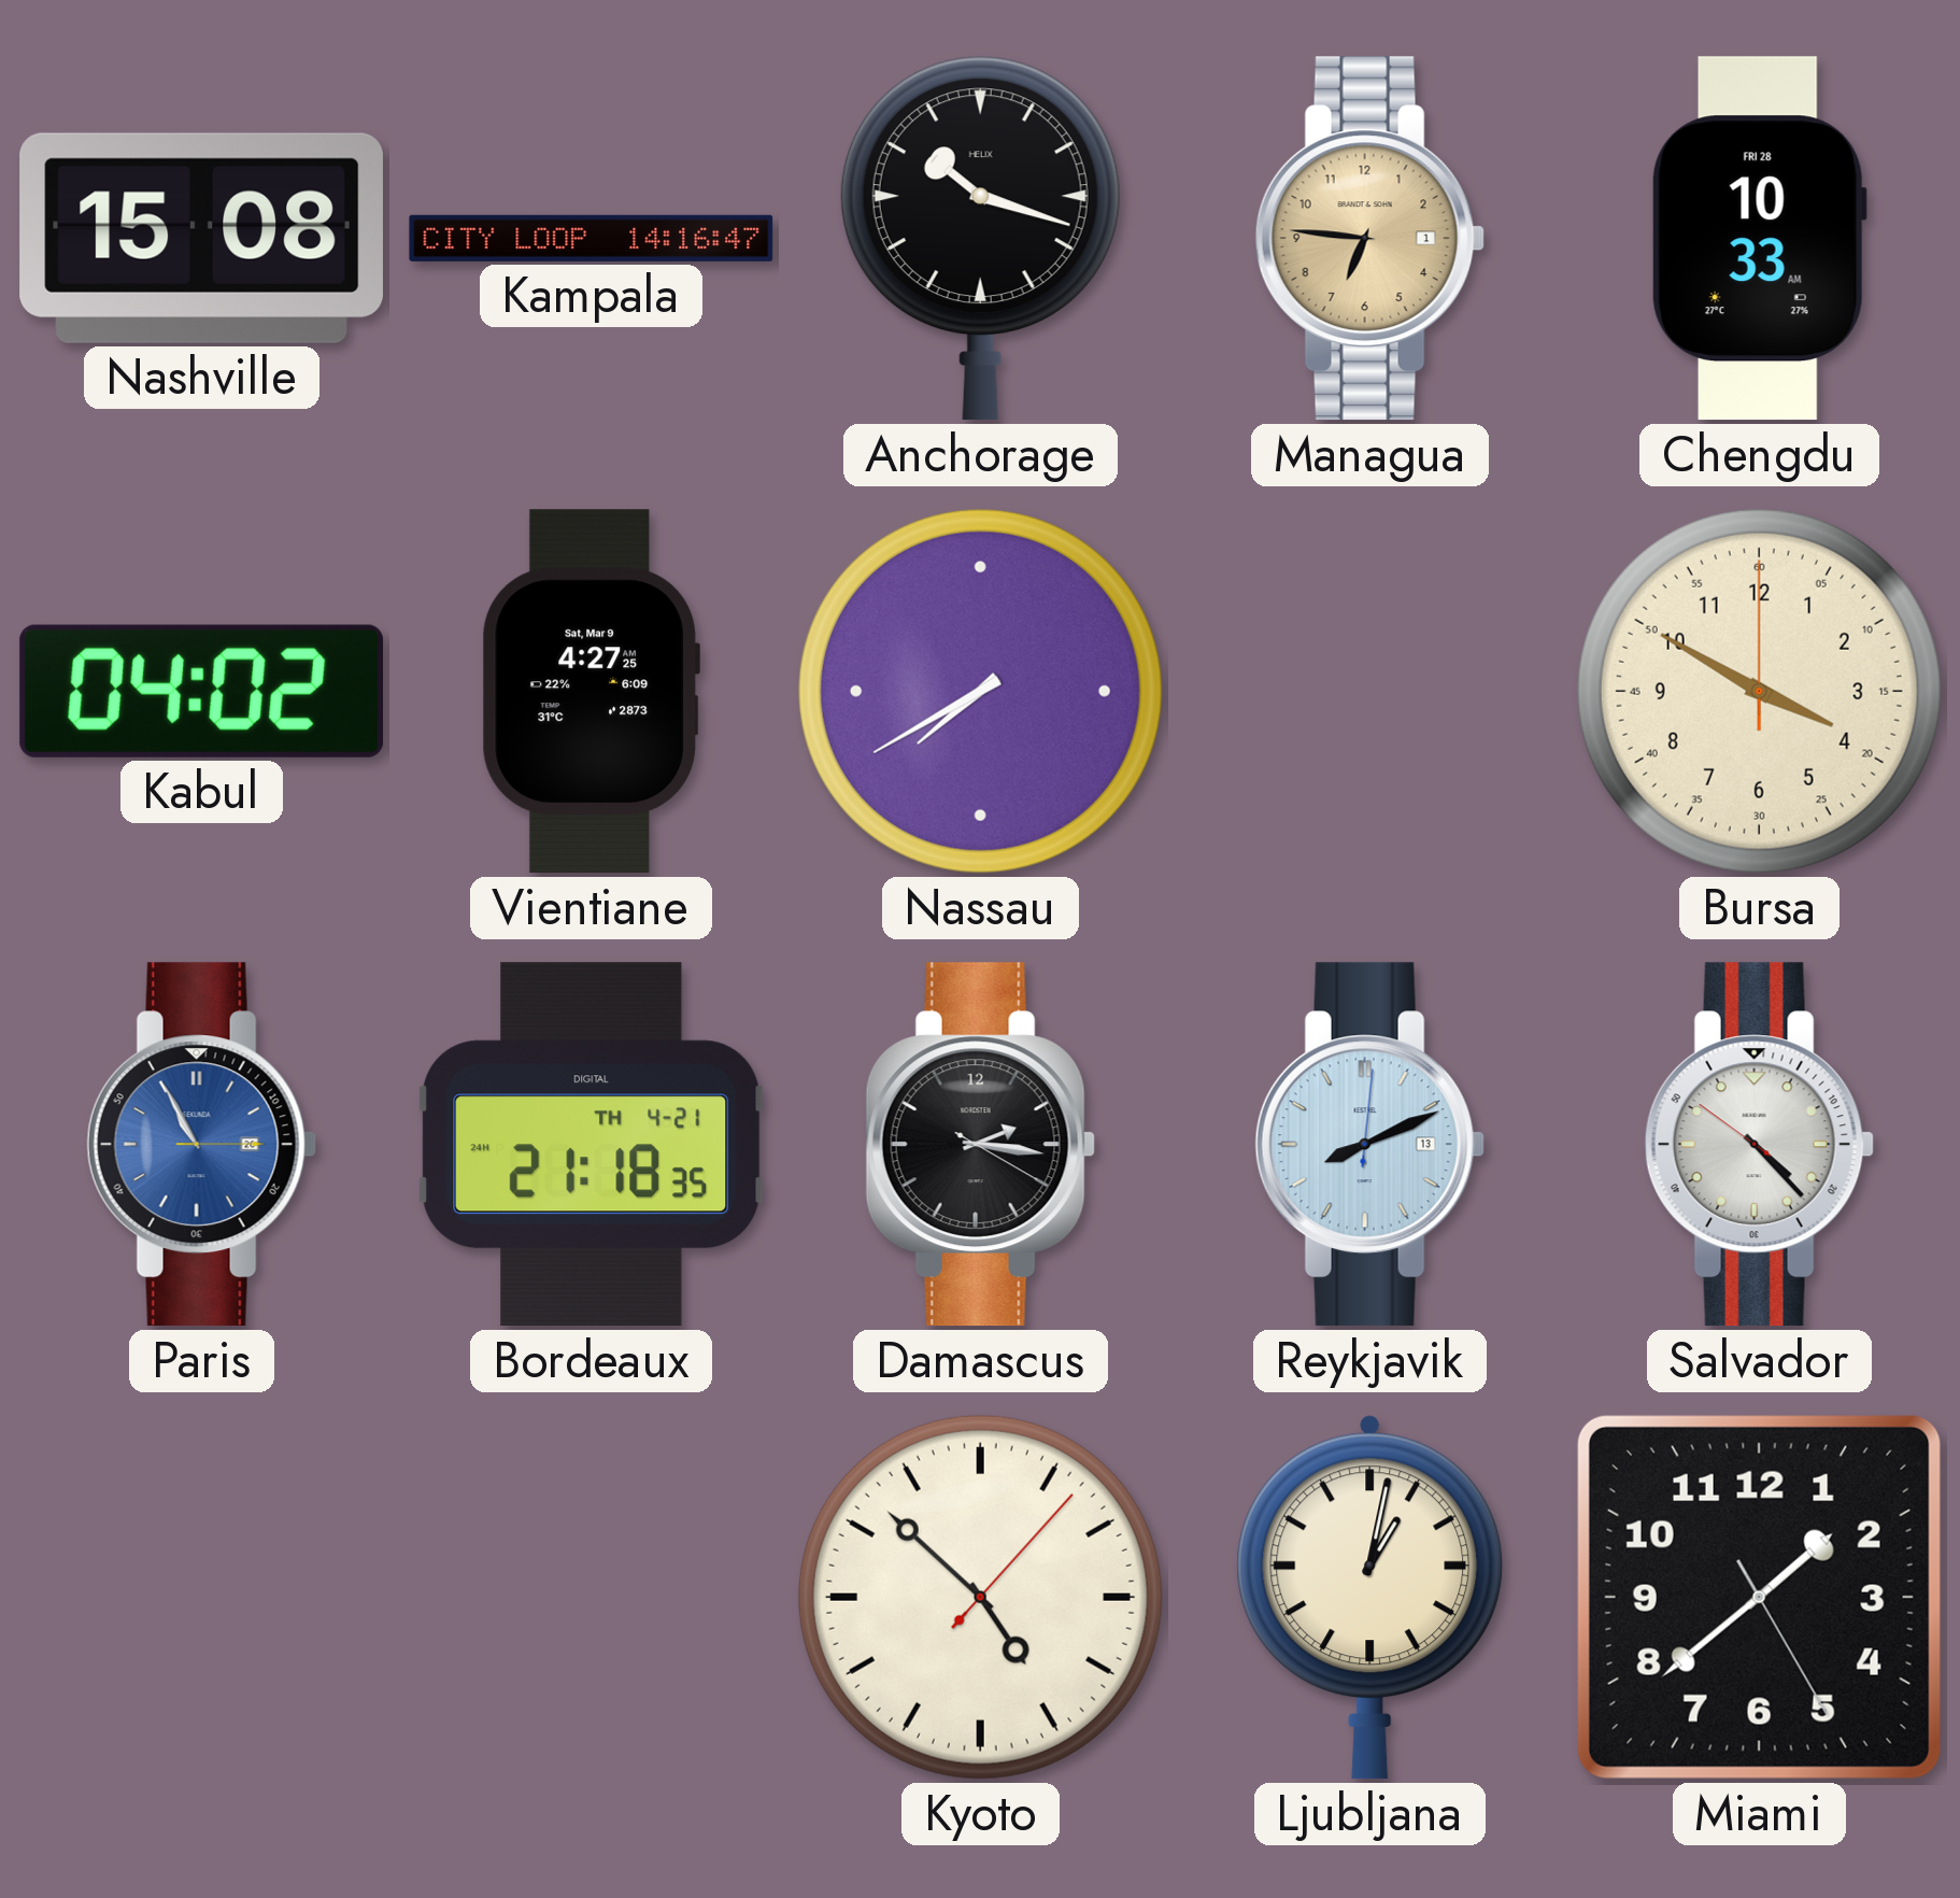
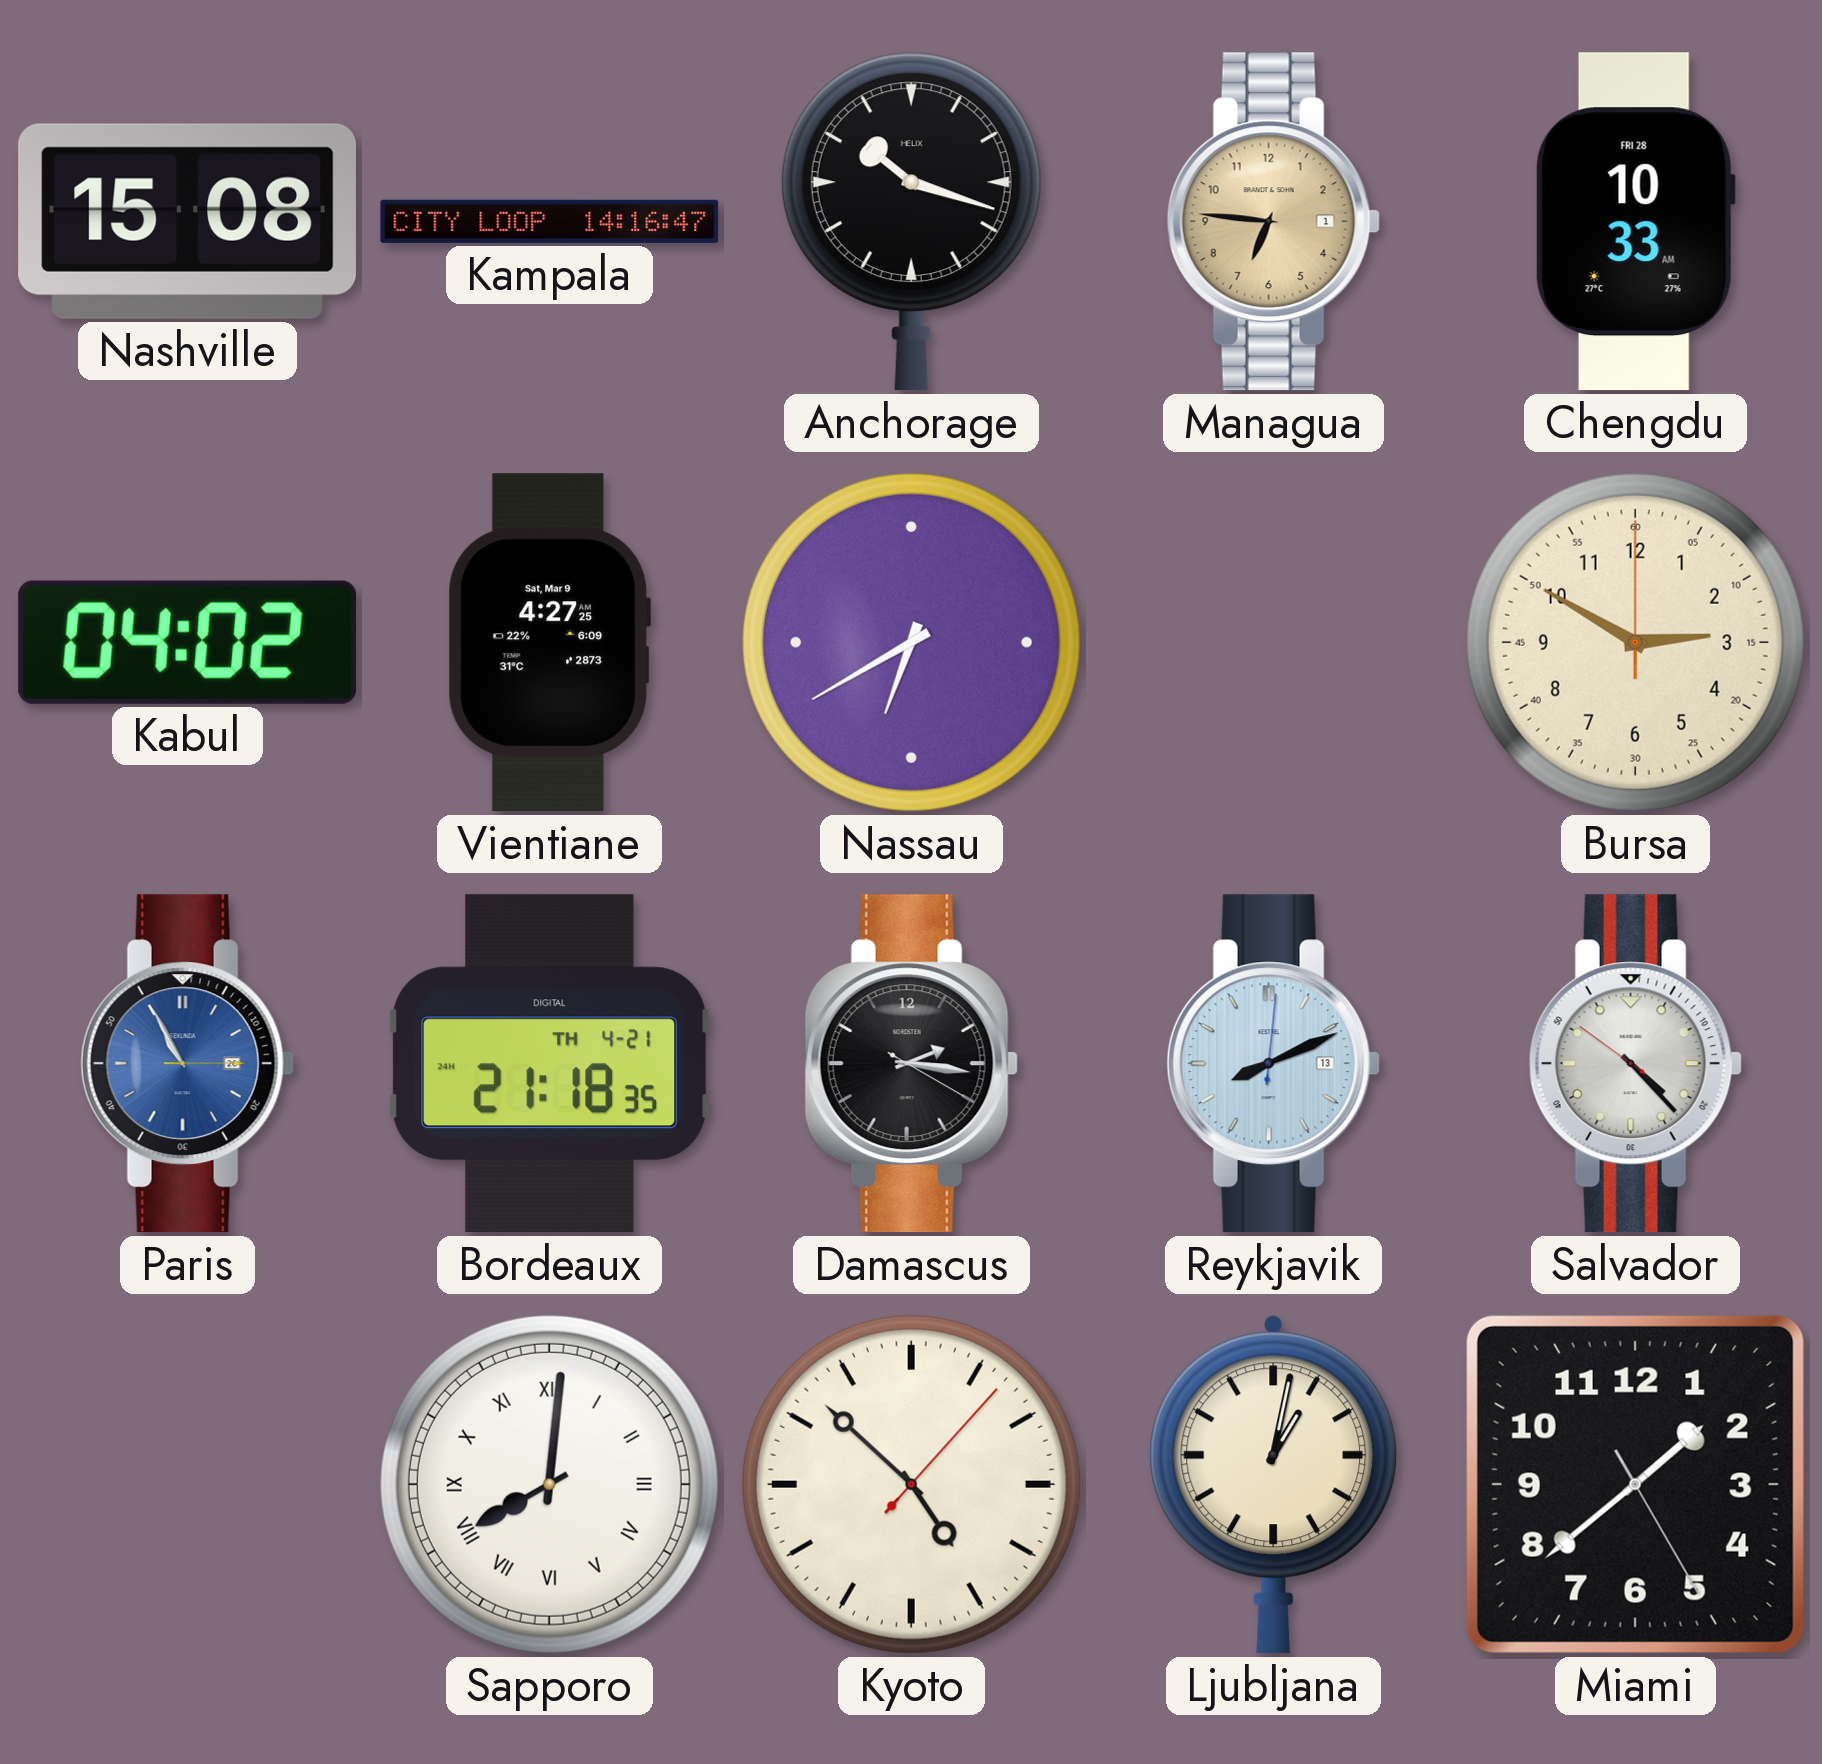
Nassau: 7:40 -> 6:40
Bursa: 3:50 -> 2:50
Sapporo: none -> 8:01
